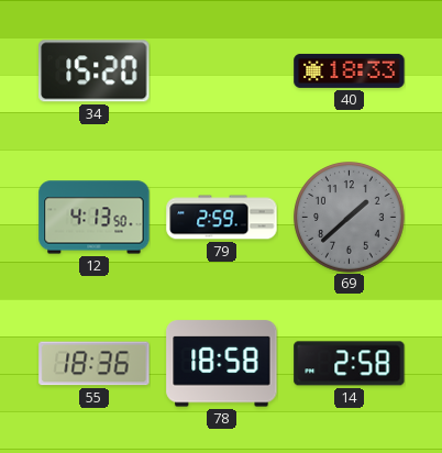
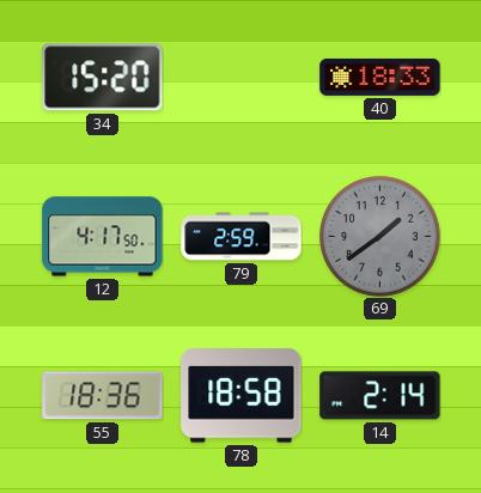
12: 4:13 -> 4:17
69: 1:38 -> 1:39
14: 2:58 -> 2:14
